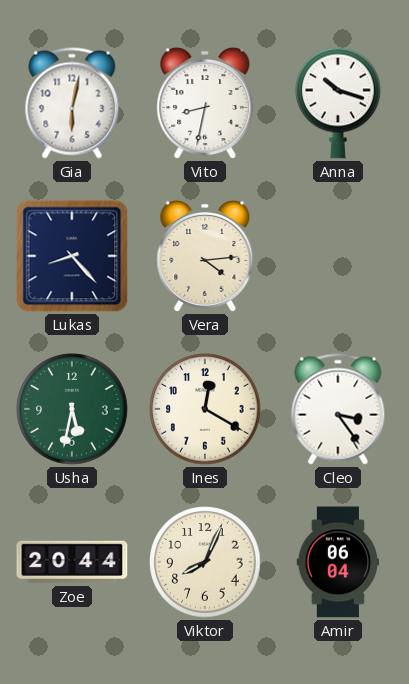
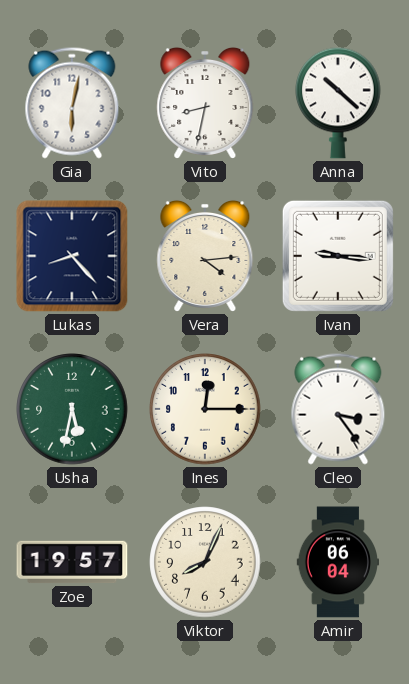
Anna: 10:18 -> 10:22
Ivan: none -> 9:16
Ines: 12:20 -> 12:15
Zoe: 20:44 -> 19:57
